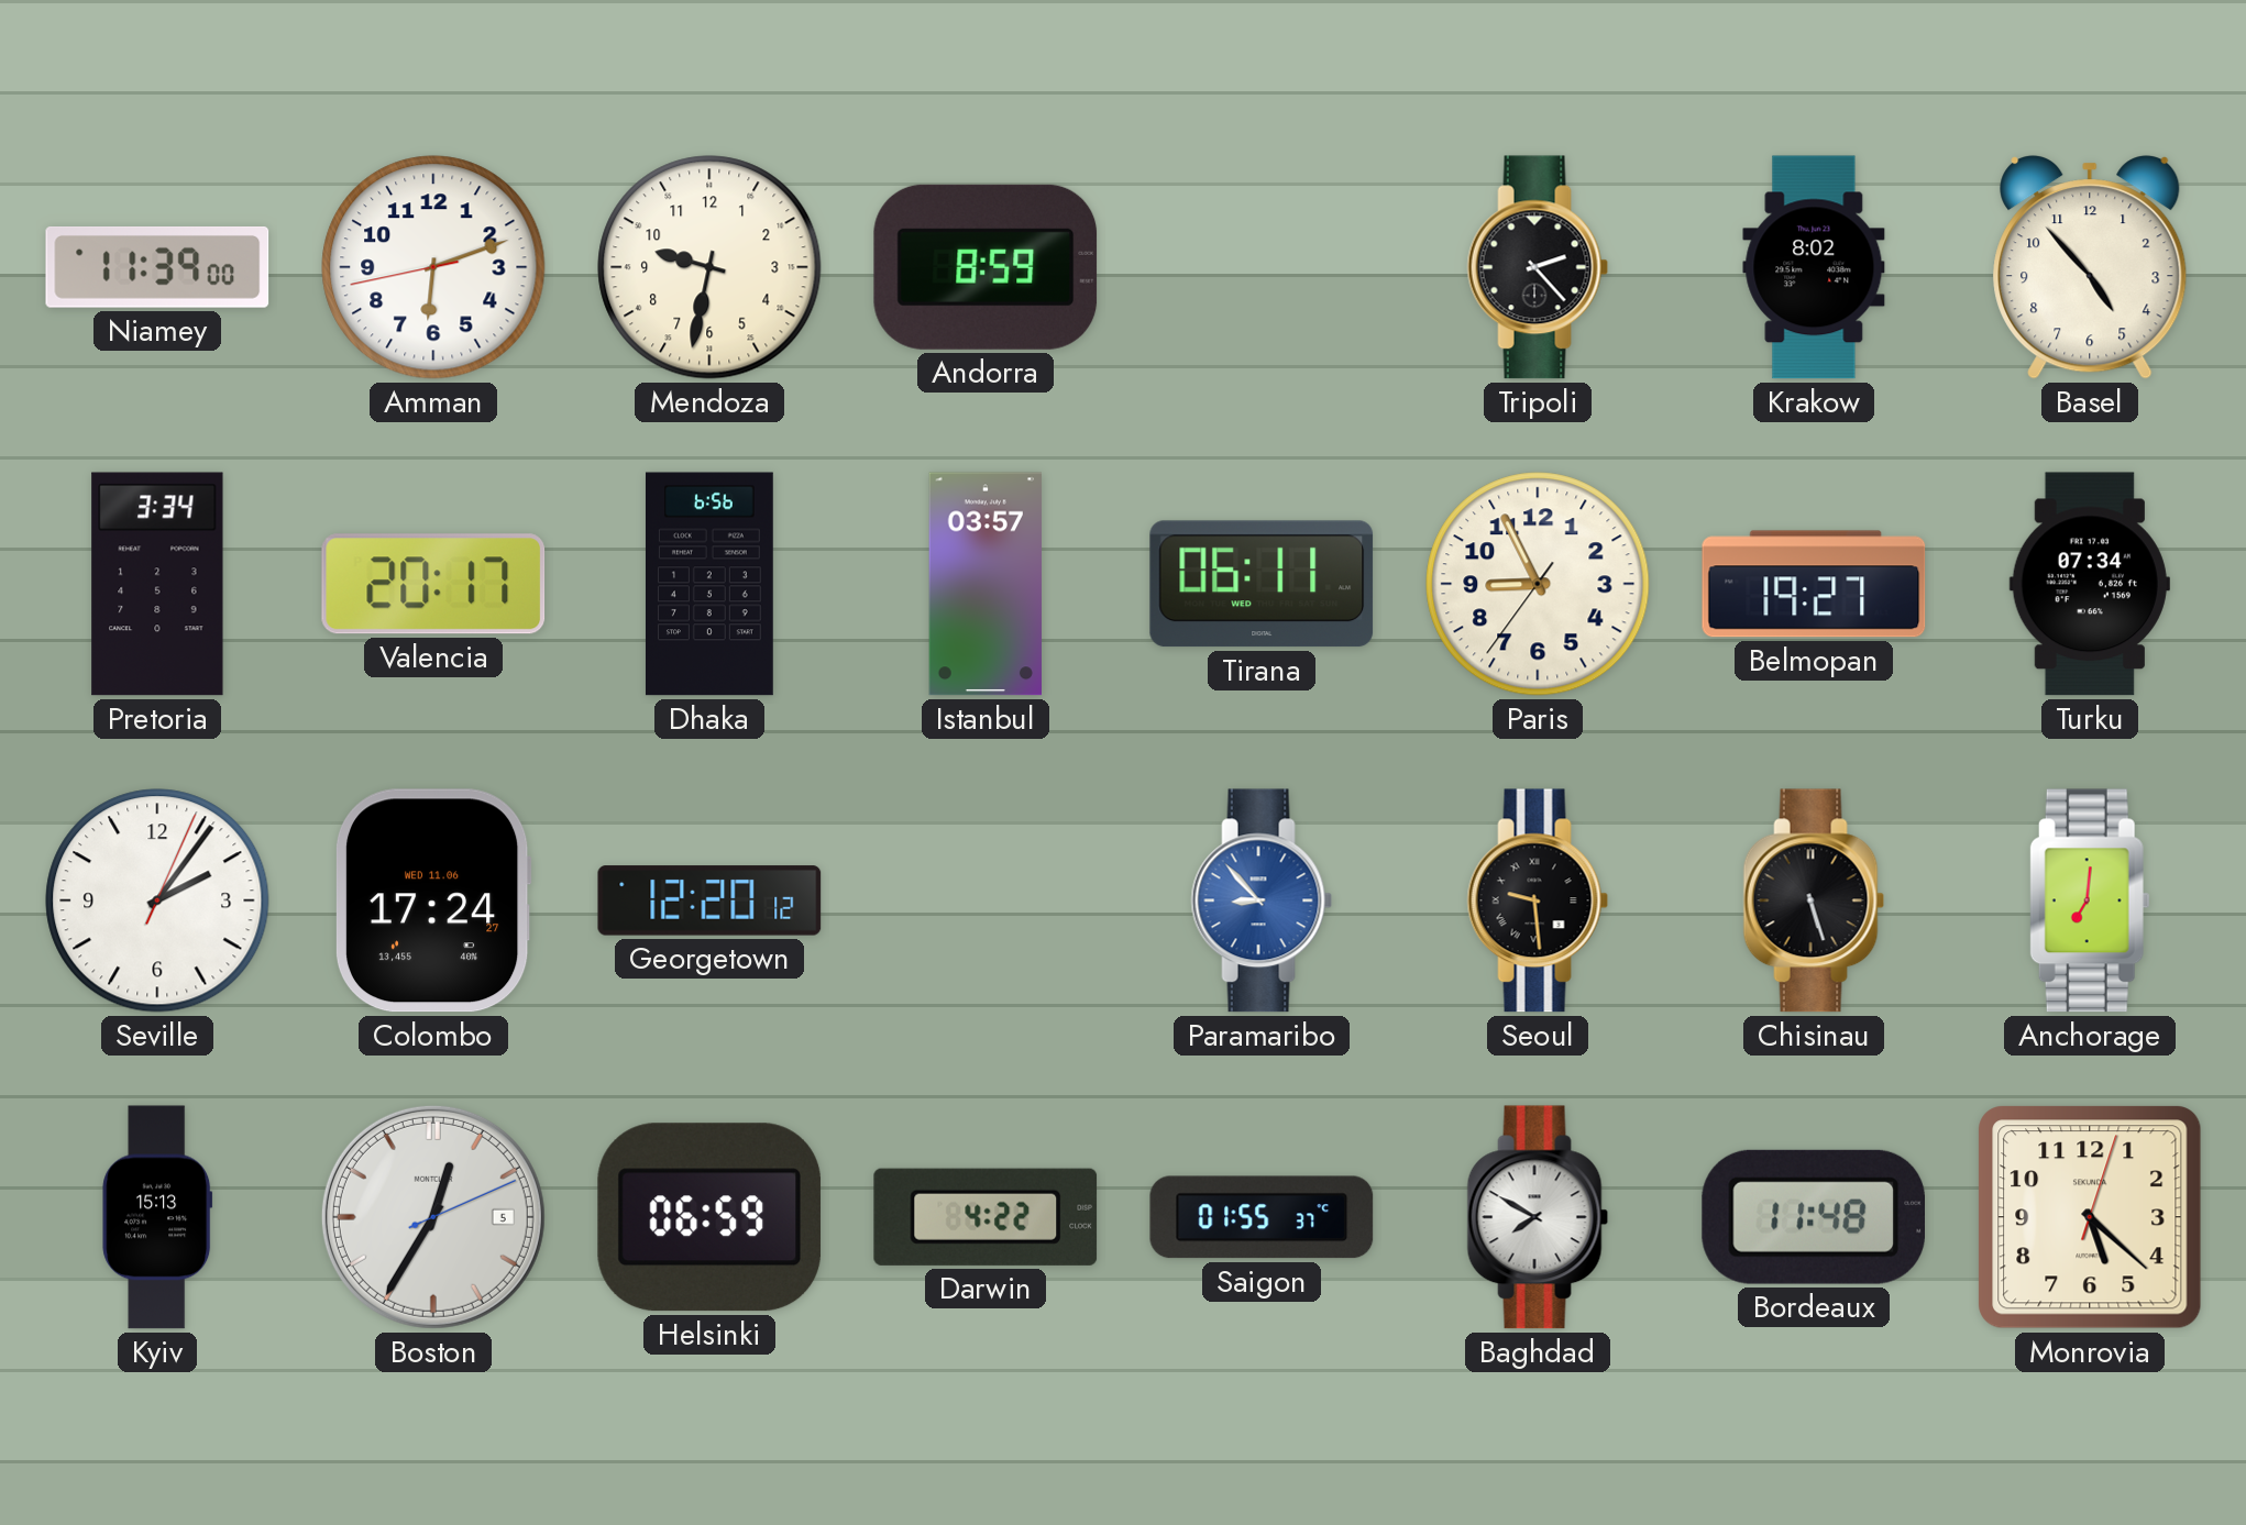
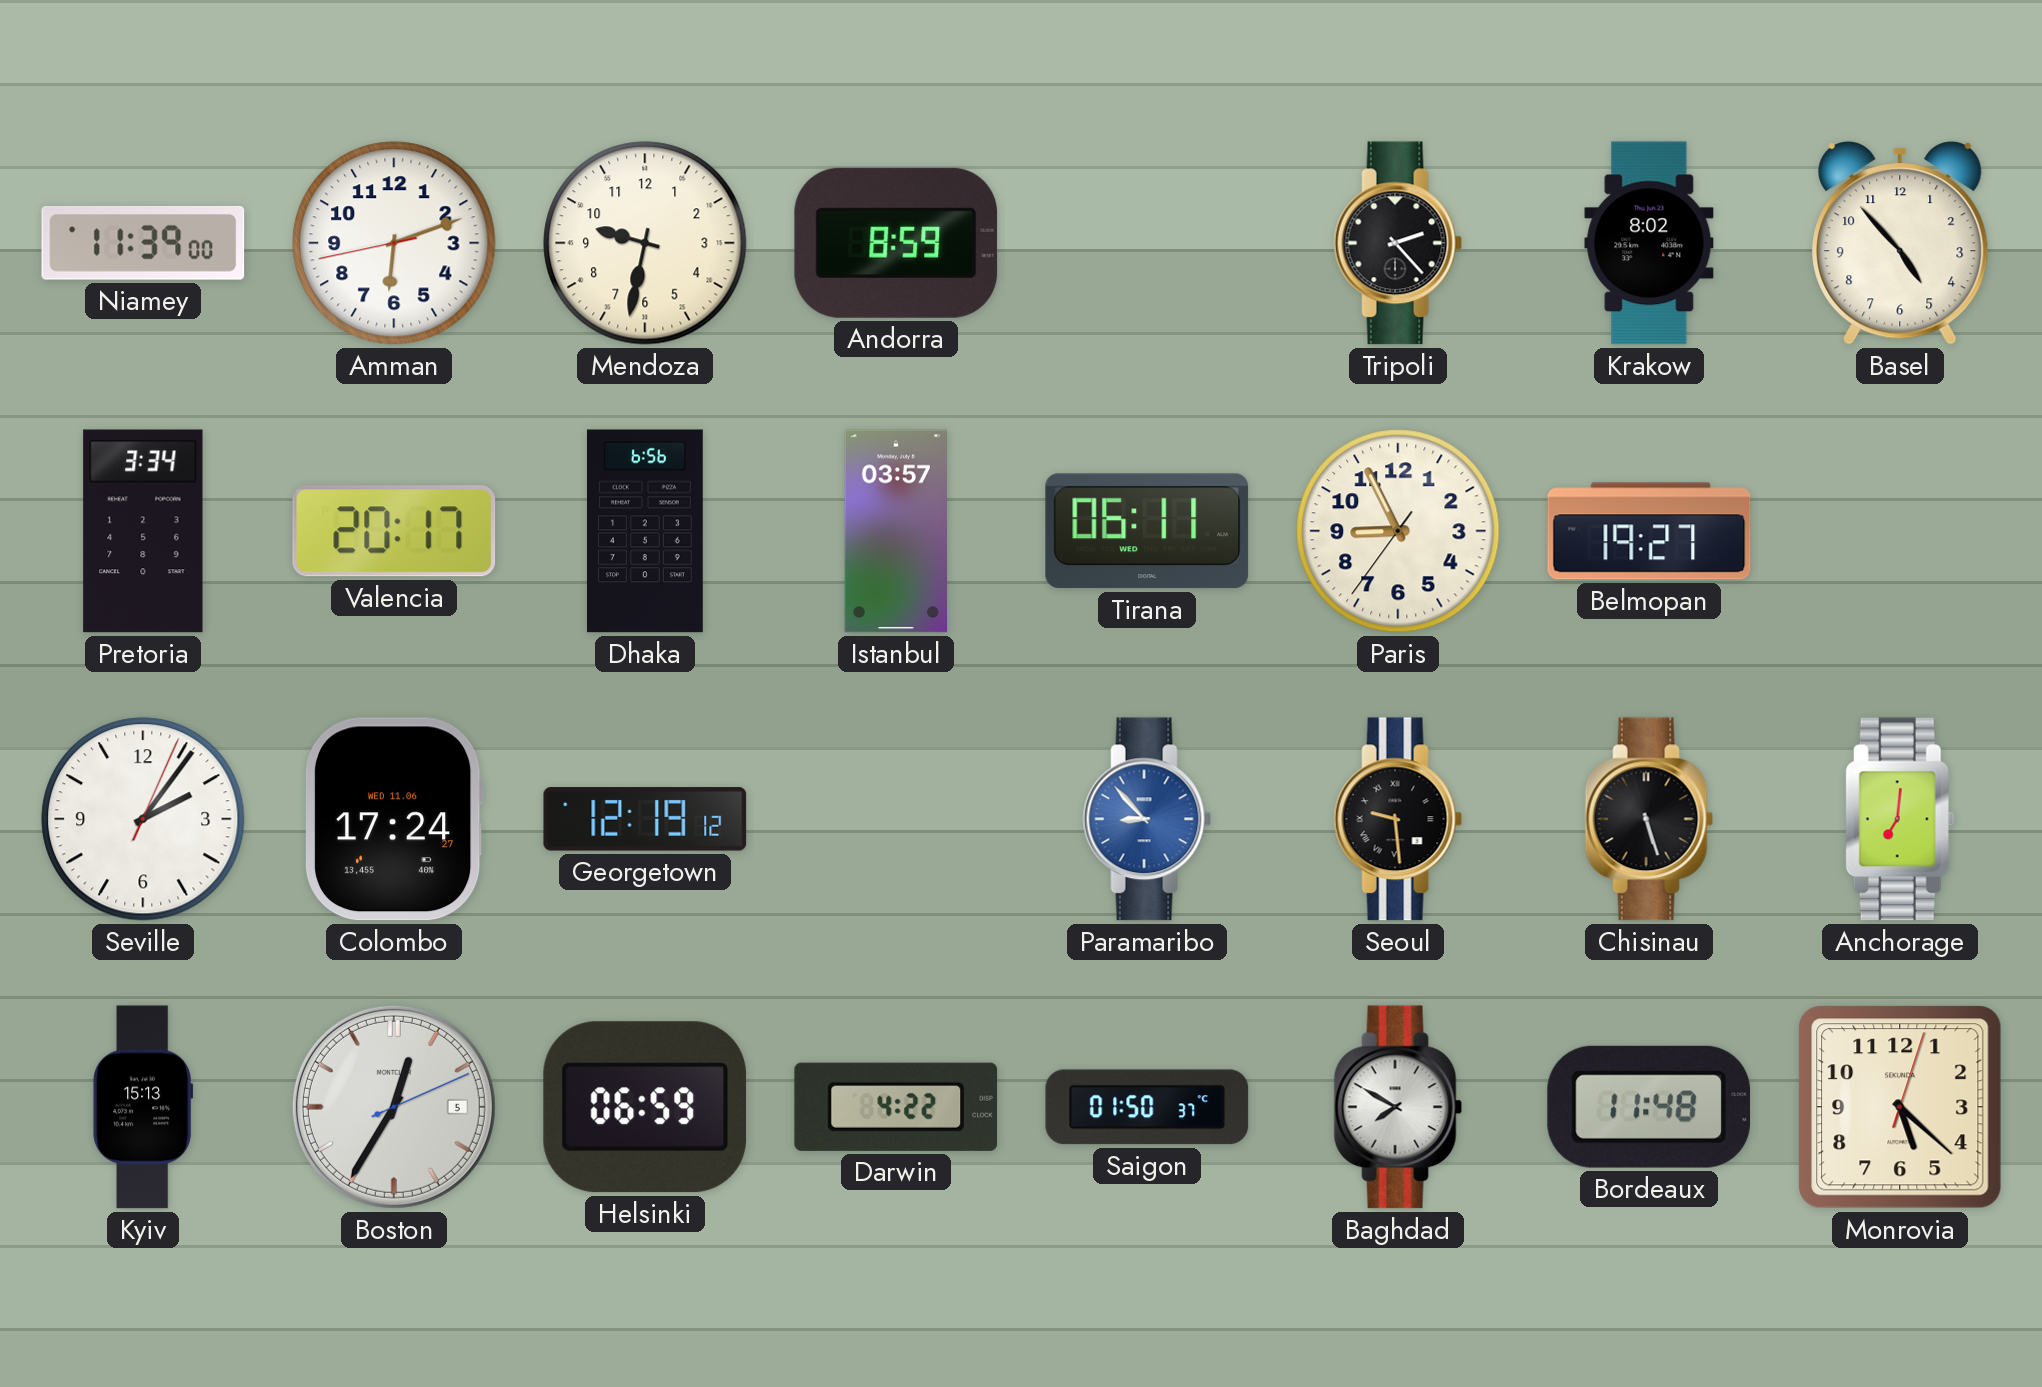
Turku: 07:34 -> none
Georgetown: 12:20 -> 12:19
Saigon: 01:55 -> 01:50
